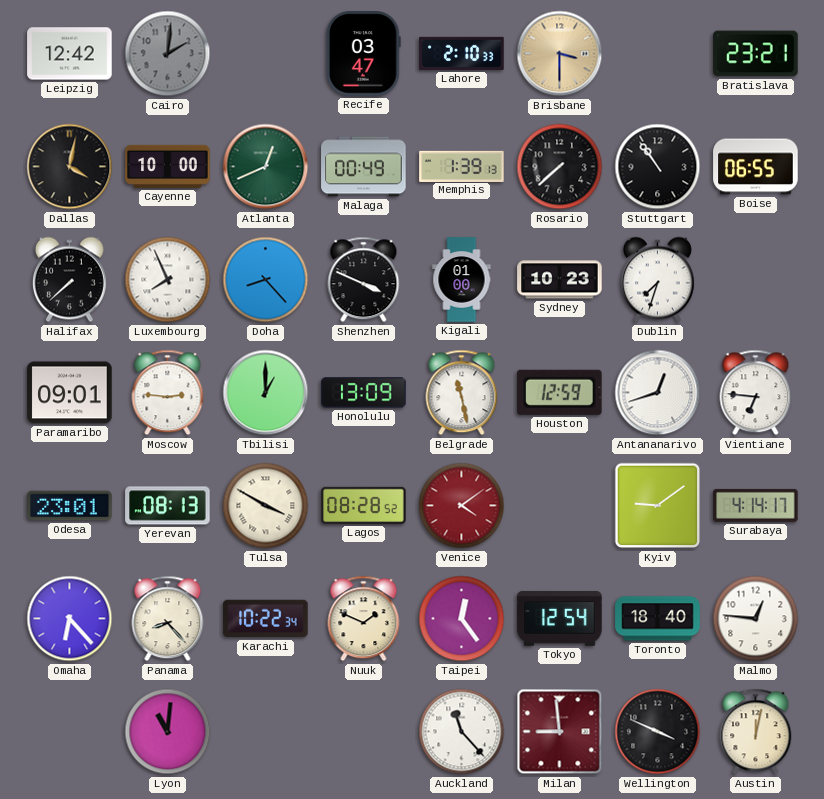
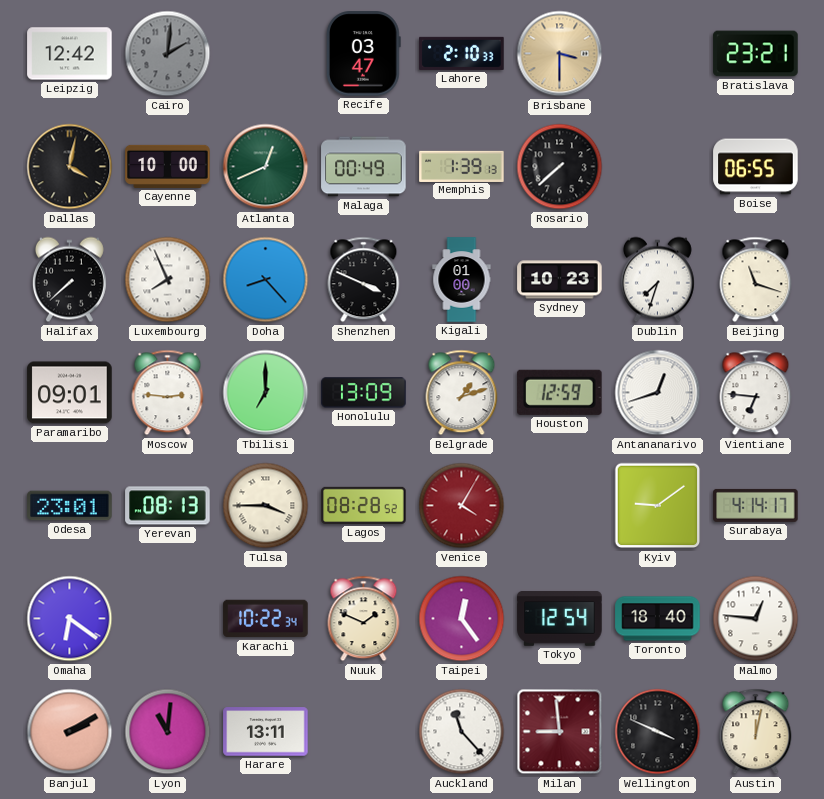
Stuttgart: 10:54 -> none
Beijing: none -> 11:18
Tbilisi: 1:00 -> 7:00
Belgrade: 11:28 -> 1:12
Tulsa: 3:50 -> 3:45
Venice: 4:09 -> 4:05
Omaha: 6:23 -> 6:21
Panama: 8:23 -> none
Banjul: none -> 2:10
Harare: none -> 13:11
